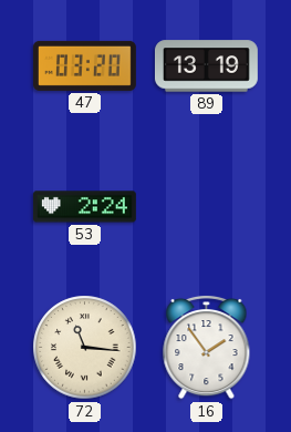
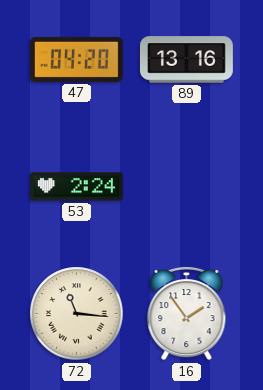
47: 03:20 -> 04:20
89: 13:19 -> 13:16
